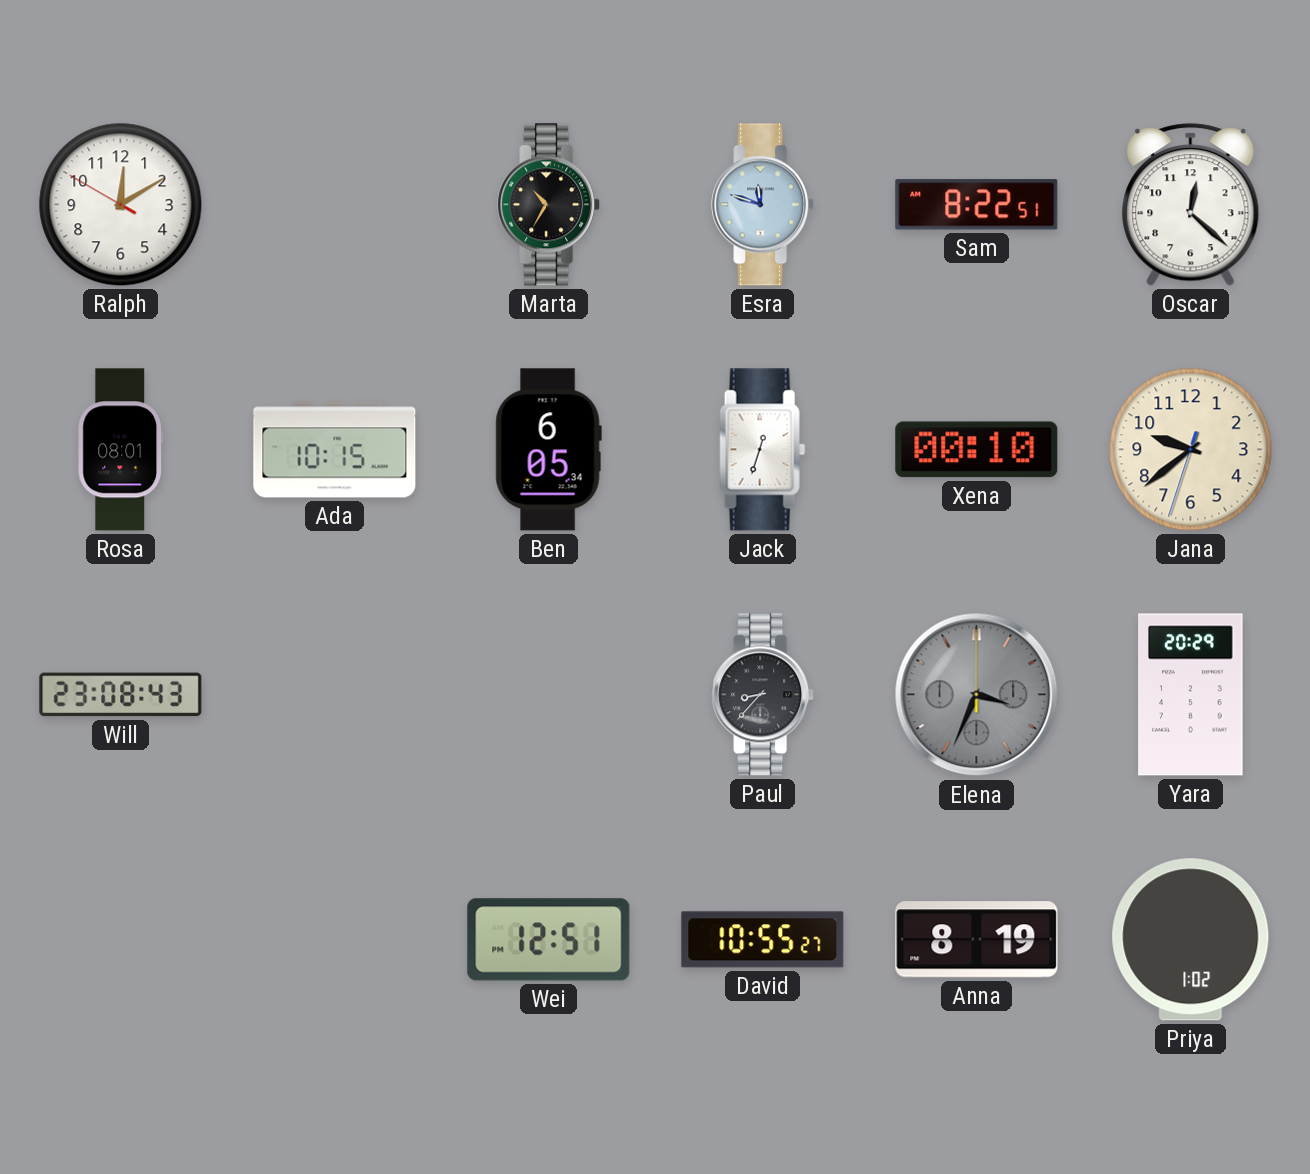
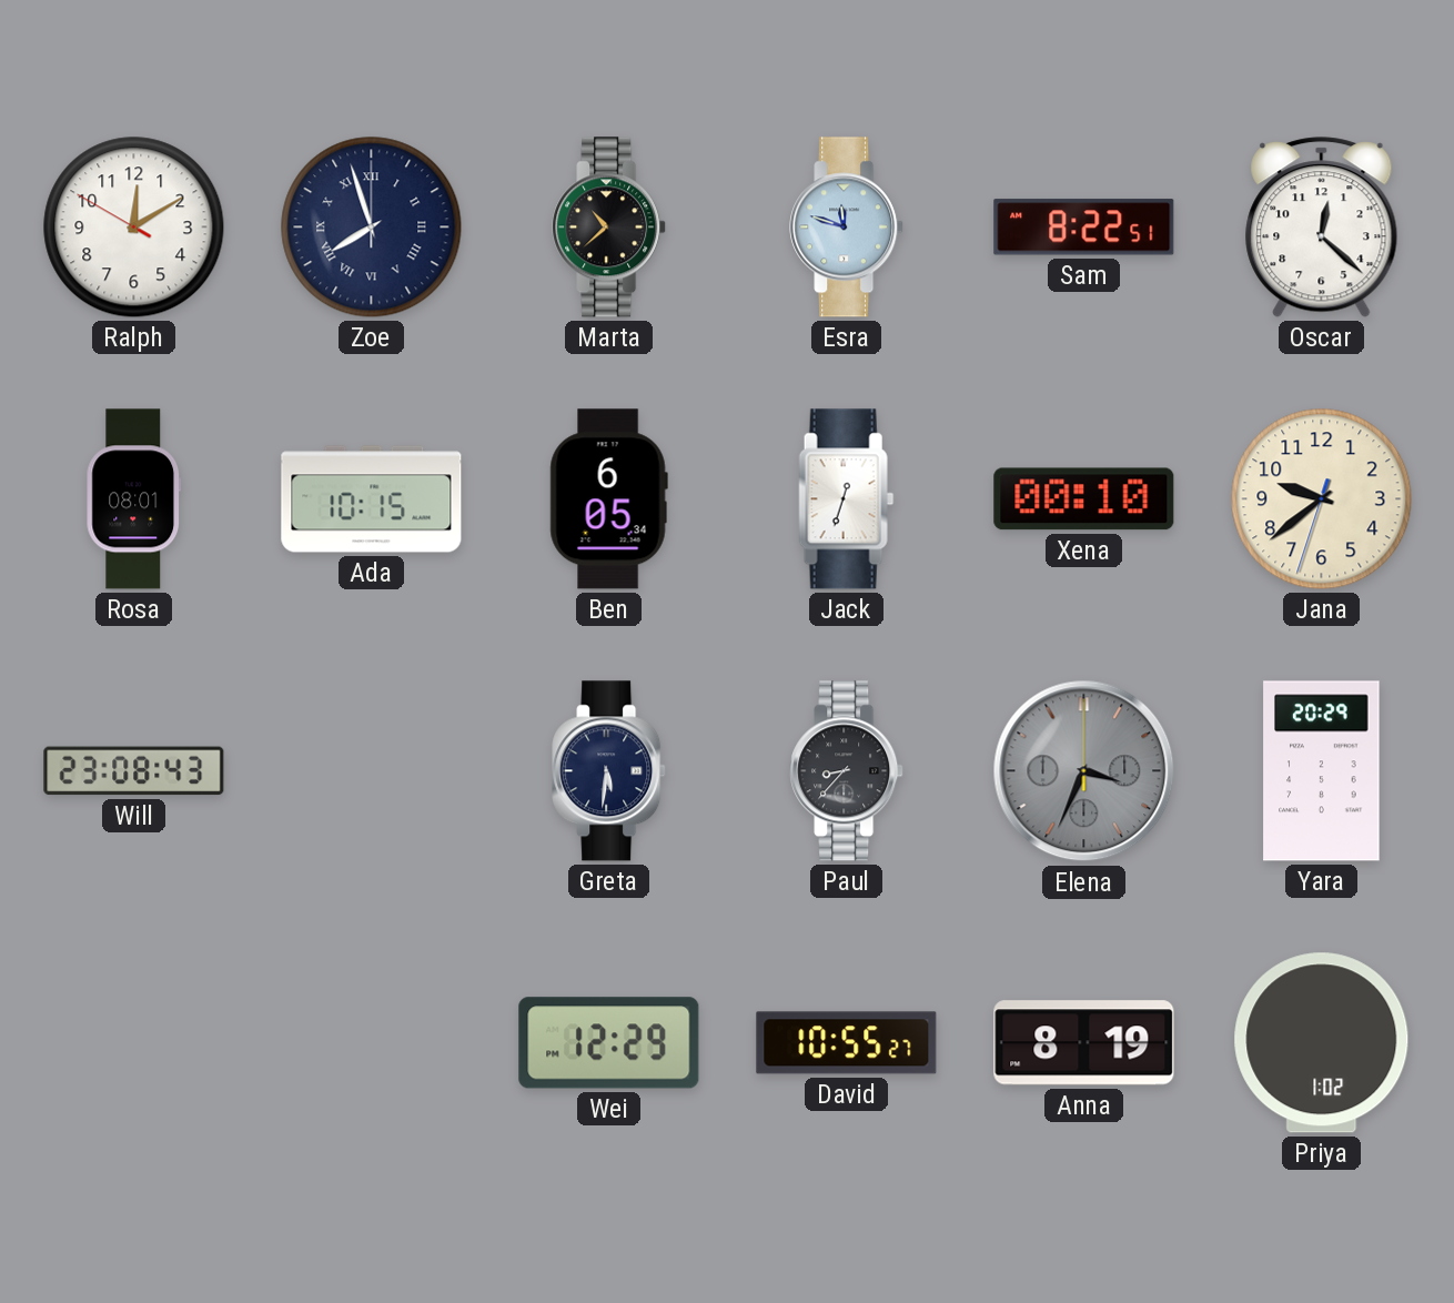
Zoe: none -> 7:57
Marta: 10:35 -> 10:38
Greta: none -> 5:31
Wei: 12:51 -> 12:29
